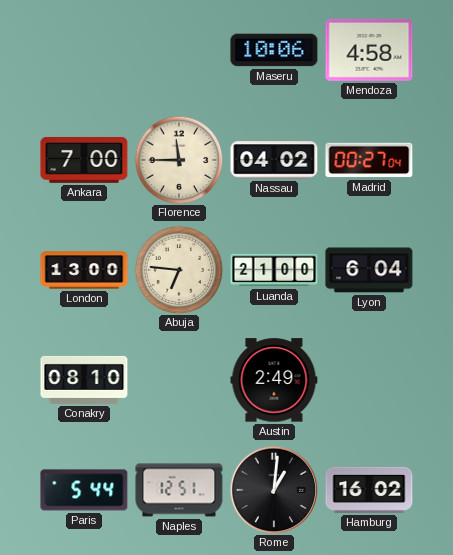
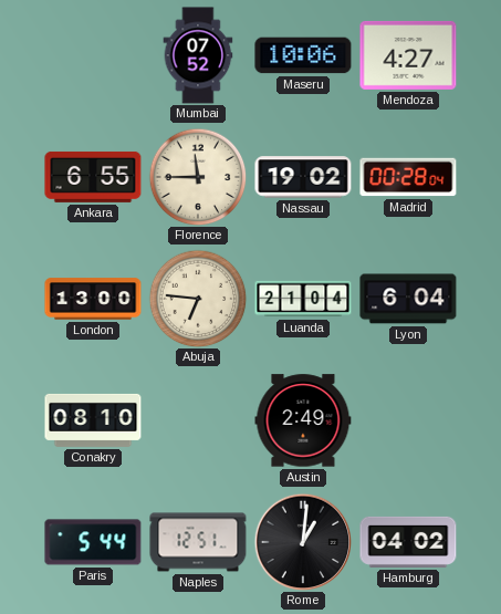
Mumbai: none -> 07:52
Mendoza: 4:58 -> 4:27
Ankara: 7:00 -> 6:55
Nassau: 04:02 -> 19:02
Madrid: 00:27 -> 00:28
Luanda: 21:00 -> 21:04
Hamburg: 16:02 -> 04:02
